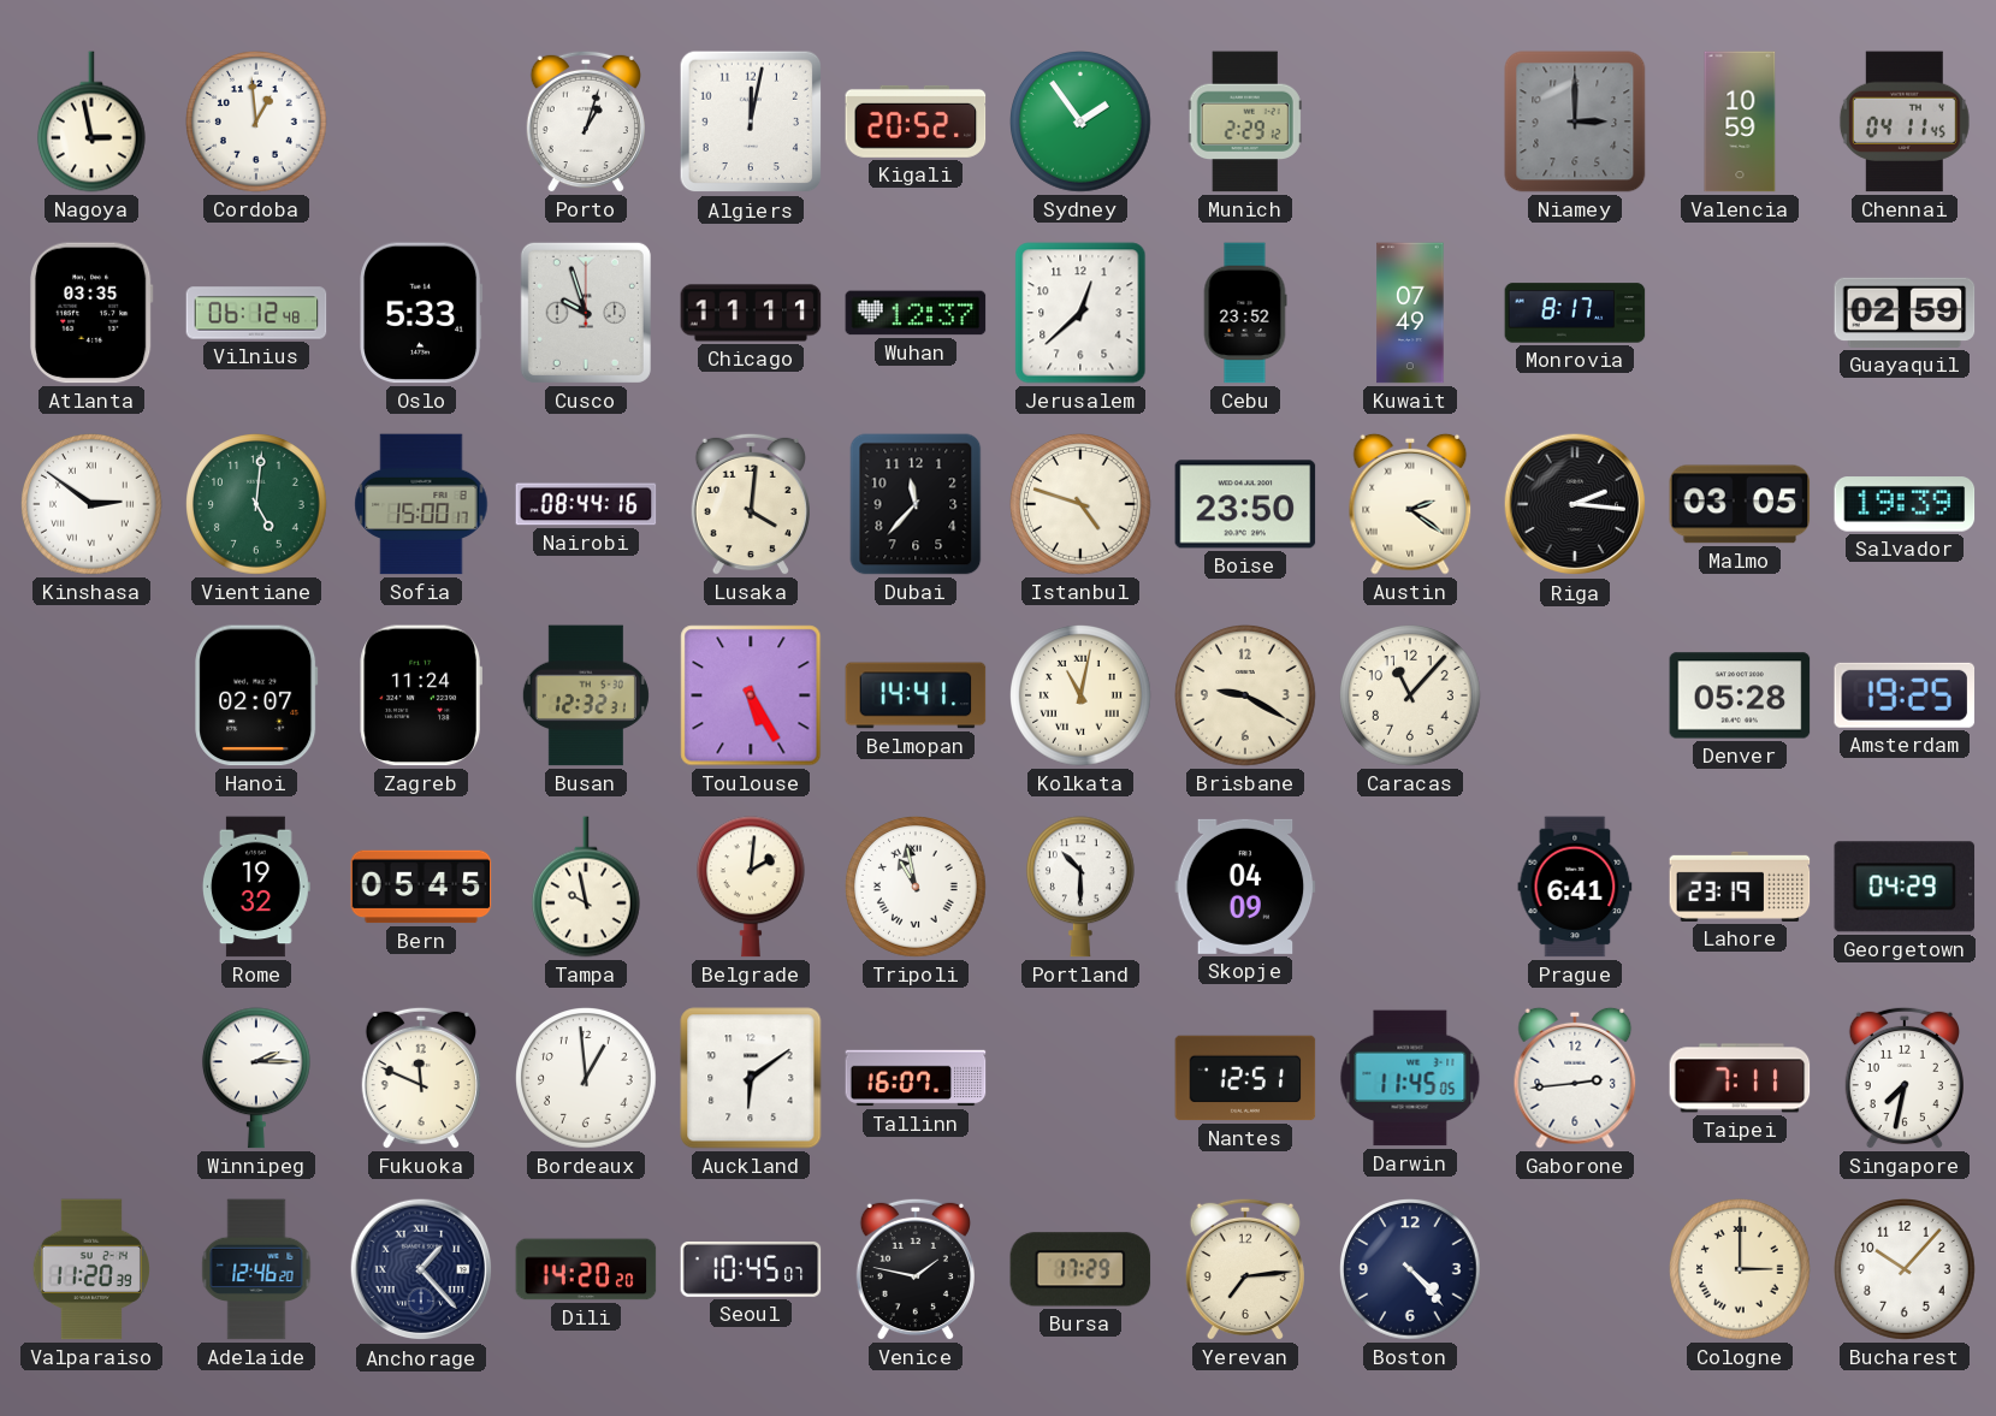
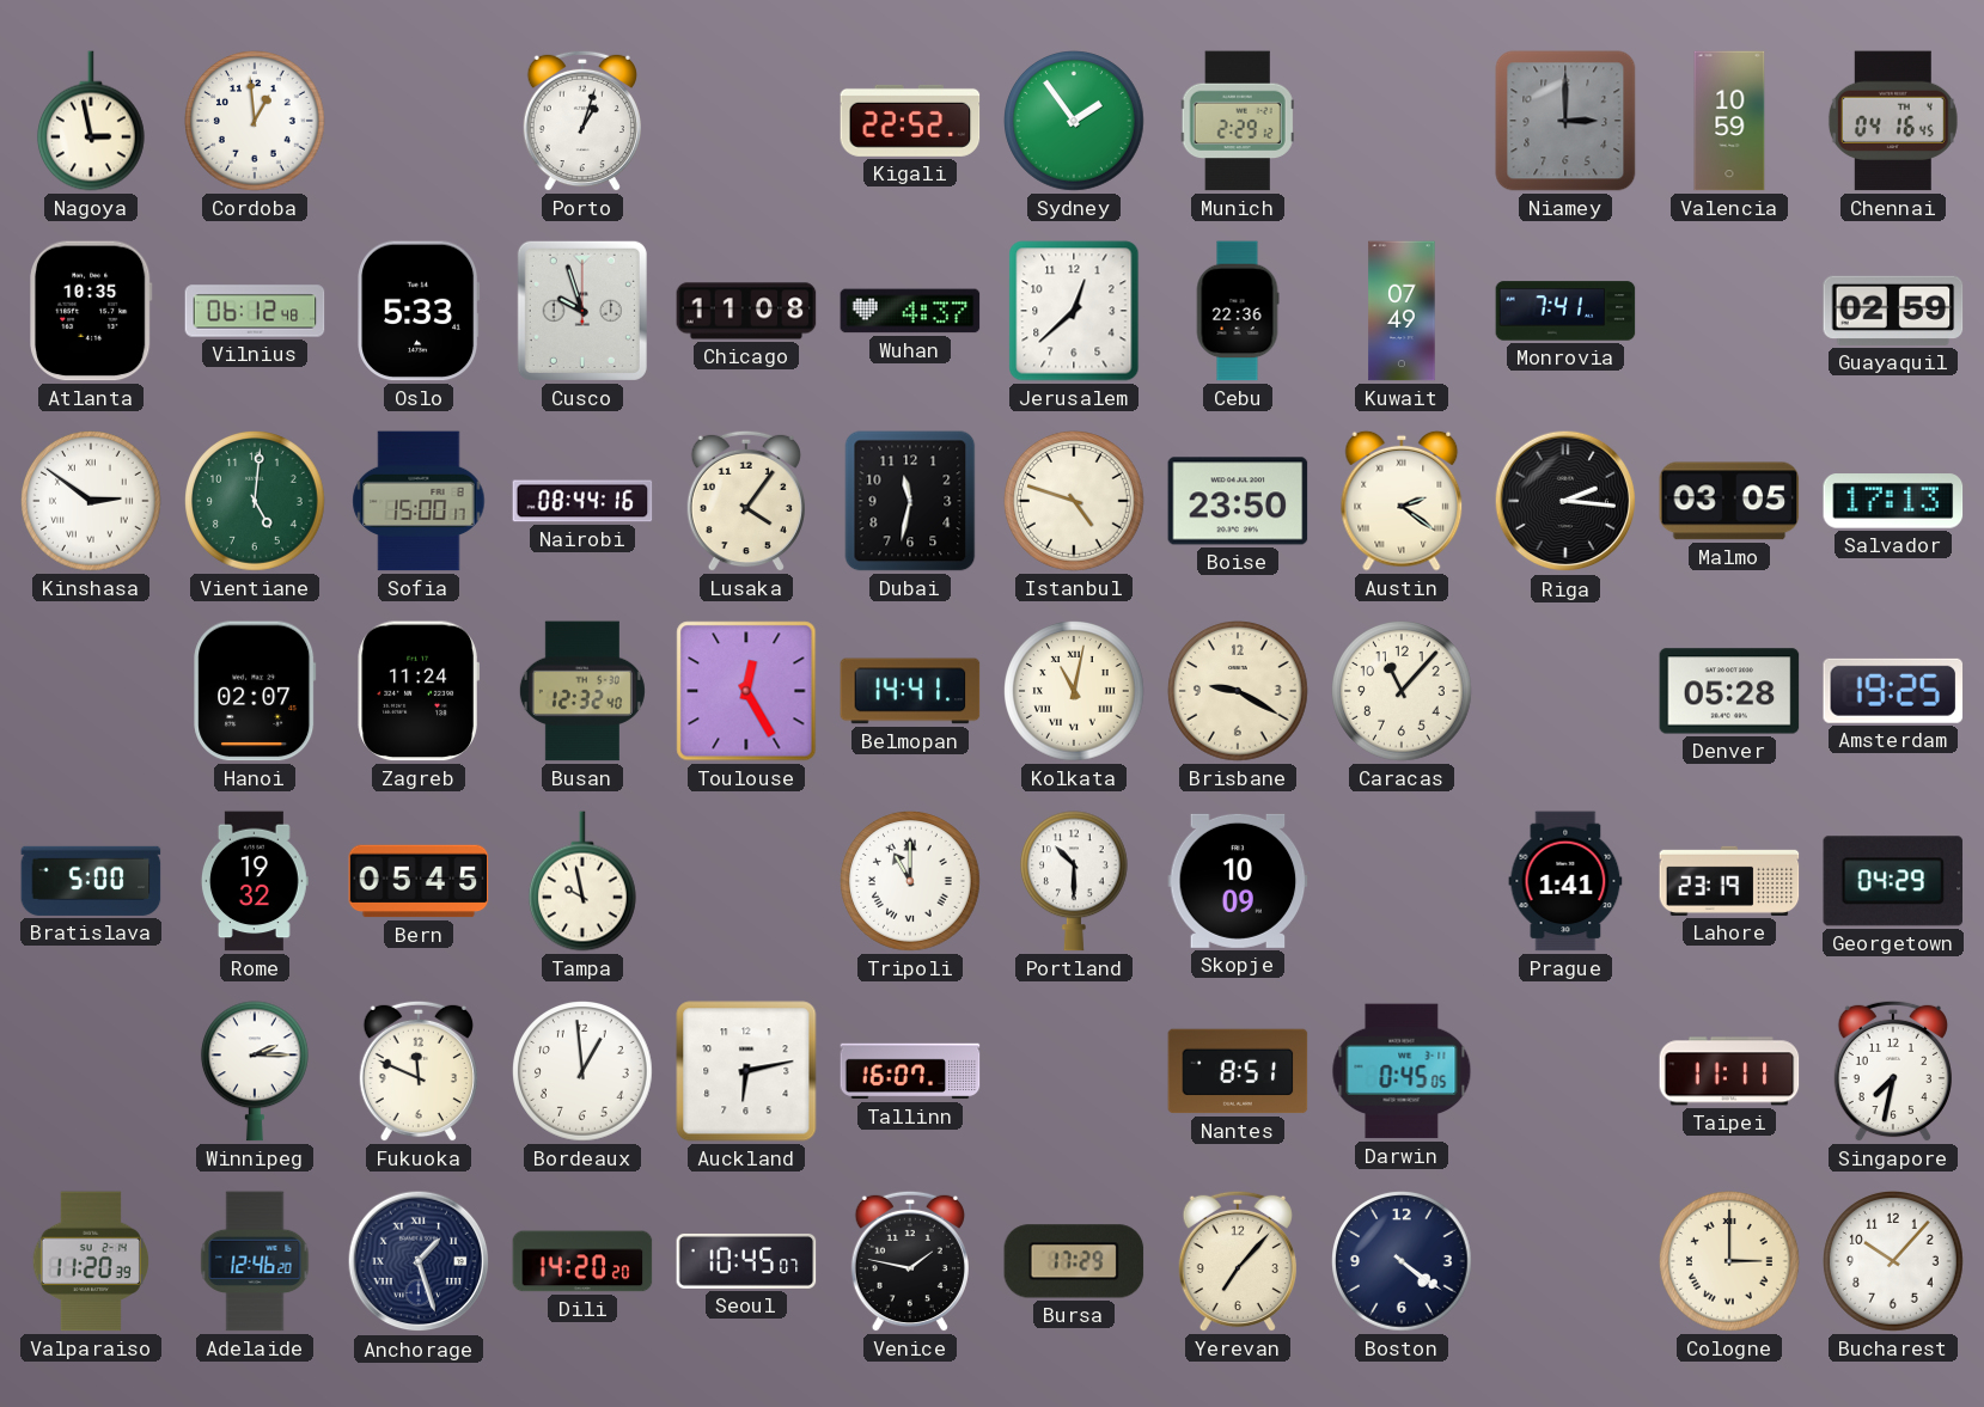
Algiers: 12:02 -> none
Kigali: 20:52 -> 22:52
Chennai: 04:11 -> 04:16
Atlanta: 03:35 -> 10:35
Chicago: 11:11 -> 11:08
Wuhan: 12:37 -> 4:37
Cebu: 23:52 -> 22:36
Monrovia: 8:17 -> 7:41
Lusaka: 4:01 -> 4:06
Dubai: 11:37 -> 11:32
Salvador: 19:39 -> 17:13
Busan: 12:32:31 -> 12:32:40
Toulouse: 5:25 -> 12:25
Bratislava: none -> 5:00
Belgrade: 2:01 -> none
Tripoli: 10:58 -> 11:00
Skopje: 04:09 -> 10:09
Prague: 6:41 -> 1:41
Auckland: 6:09 -> 6:13
Nantes: 12:51 -> 8:51
Darwin: 11:45 -> 0:45
Gaborone: 2:44 -> none
Taipei: 7:11 -> 11:11
Anchorage: 1:23 -> 1:27
Yerevan: 7:14 -> 7:07
Boston: 4:23 -> 4:21
